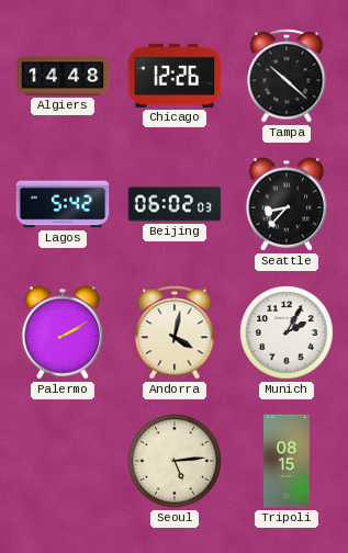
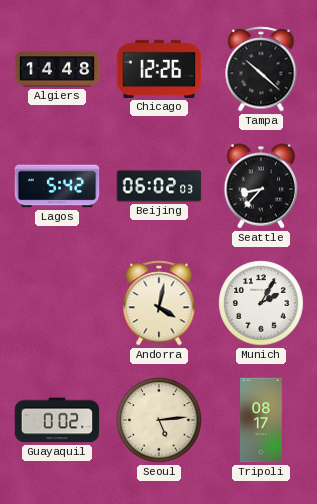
Palermo: 2:10 -> none
Guayaquil: none -> 0:02
Tripoli: 08:15 -> 08:17
